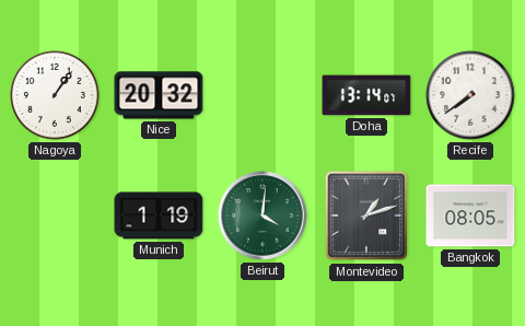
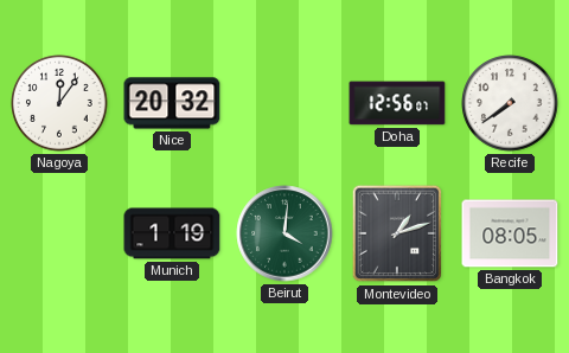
Nagoya: 1:06 -> 12:06
Doha: 13:14 -> 12:56
